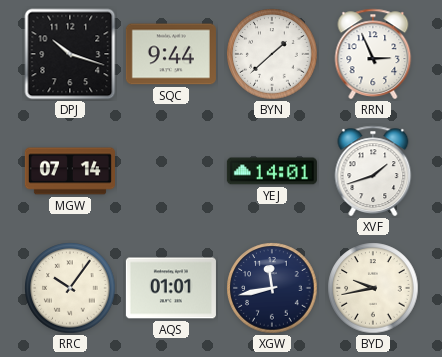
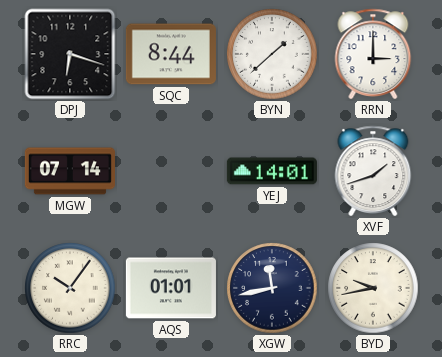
DPJ: 10:18 -> 6:18
SQC: 9:44 -> 8:44
RRN: 2:56 -> 3:00
